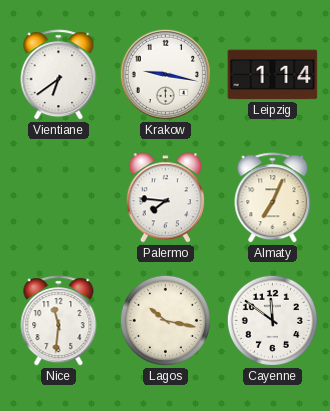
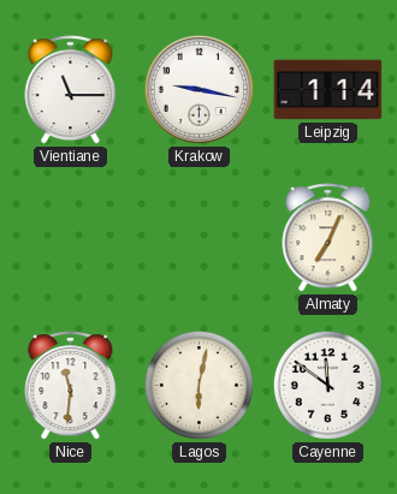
Vientiane: 6:39 -> 11:15
Palermo: 7:46 -> none
Lagos: 10:17 -> 6:02
